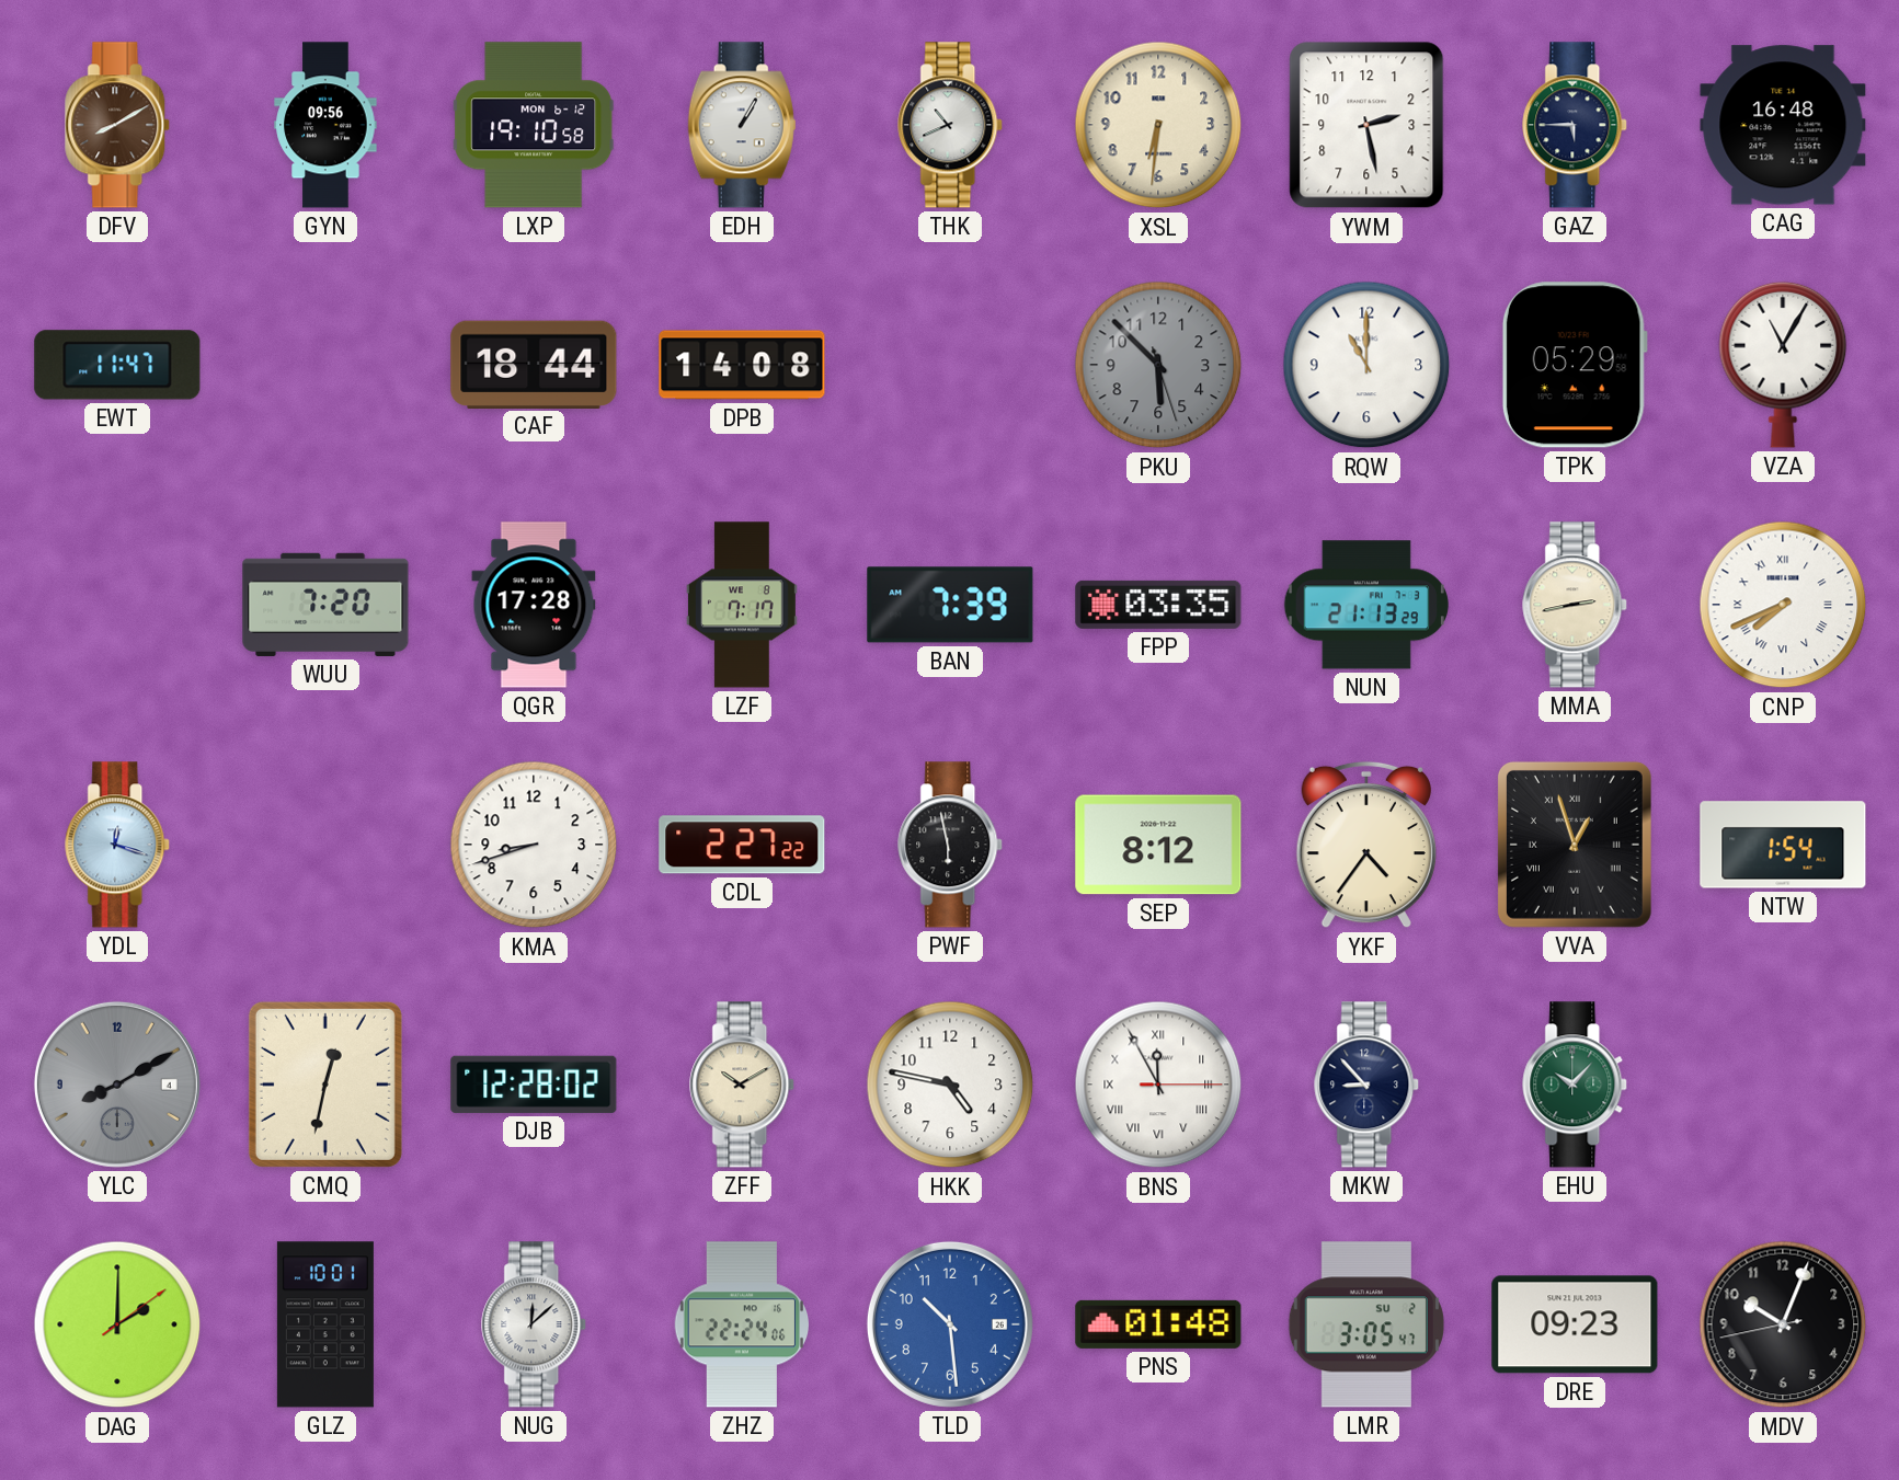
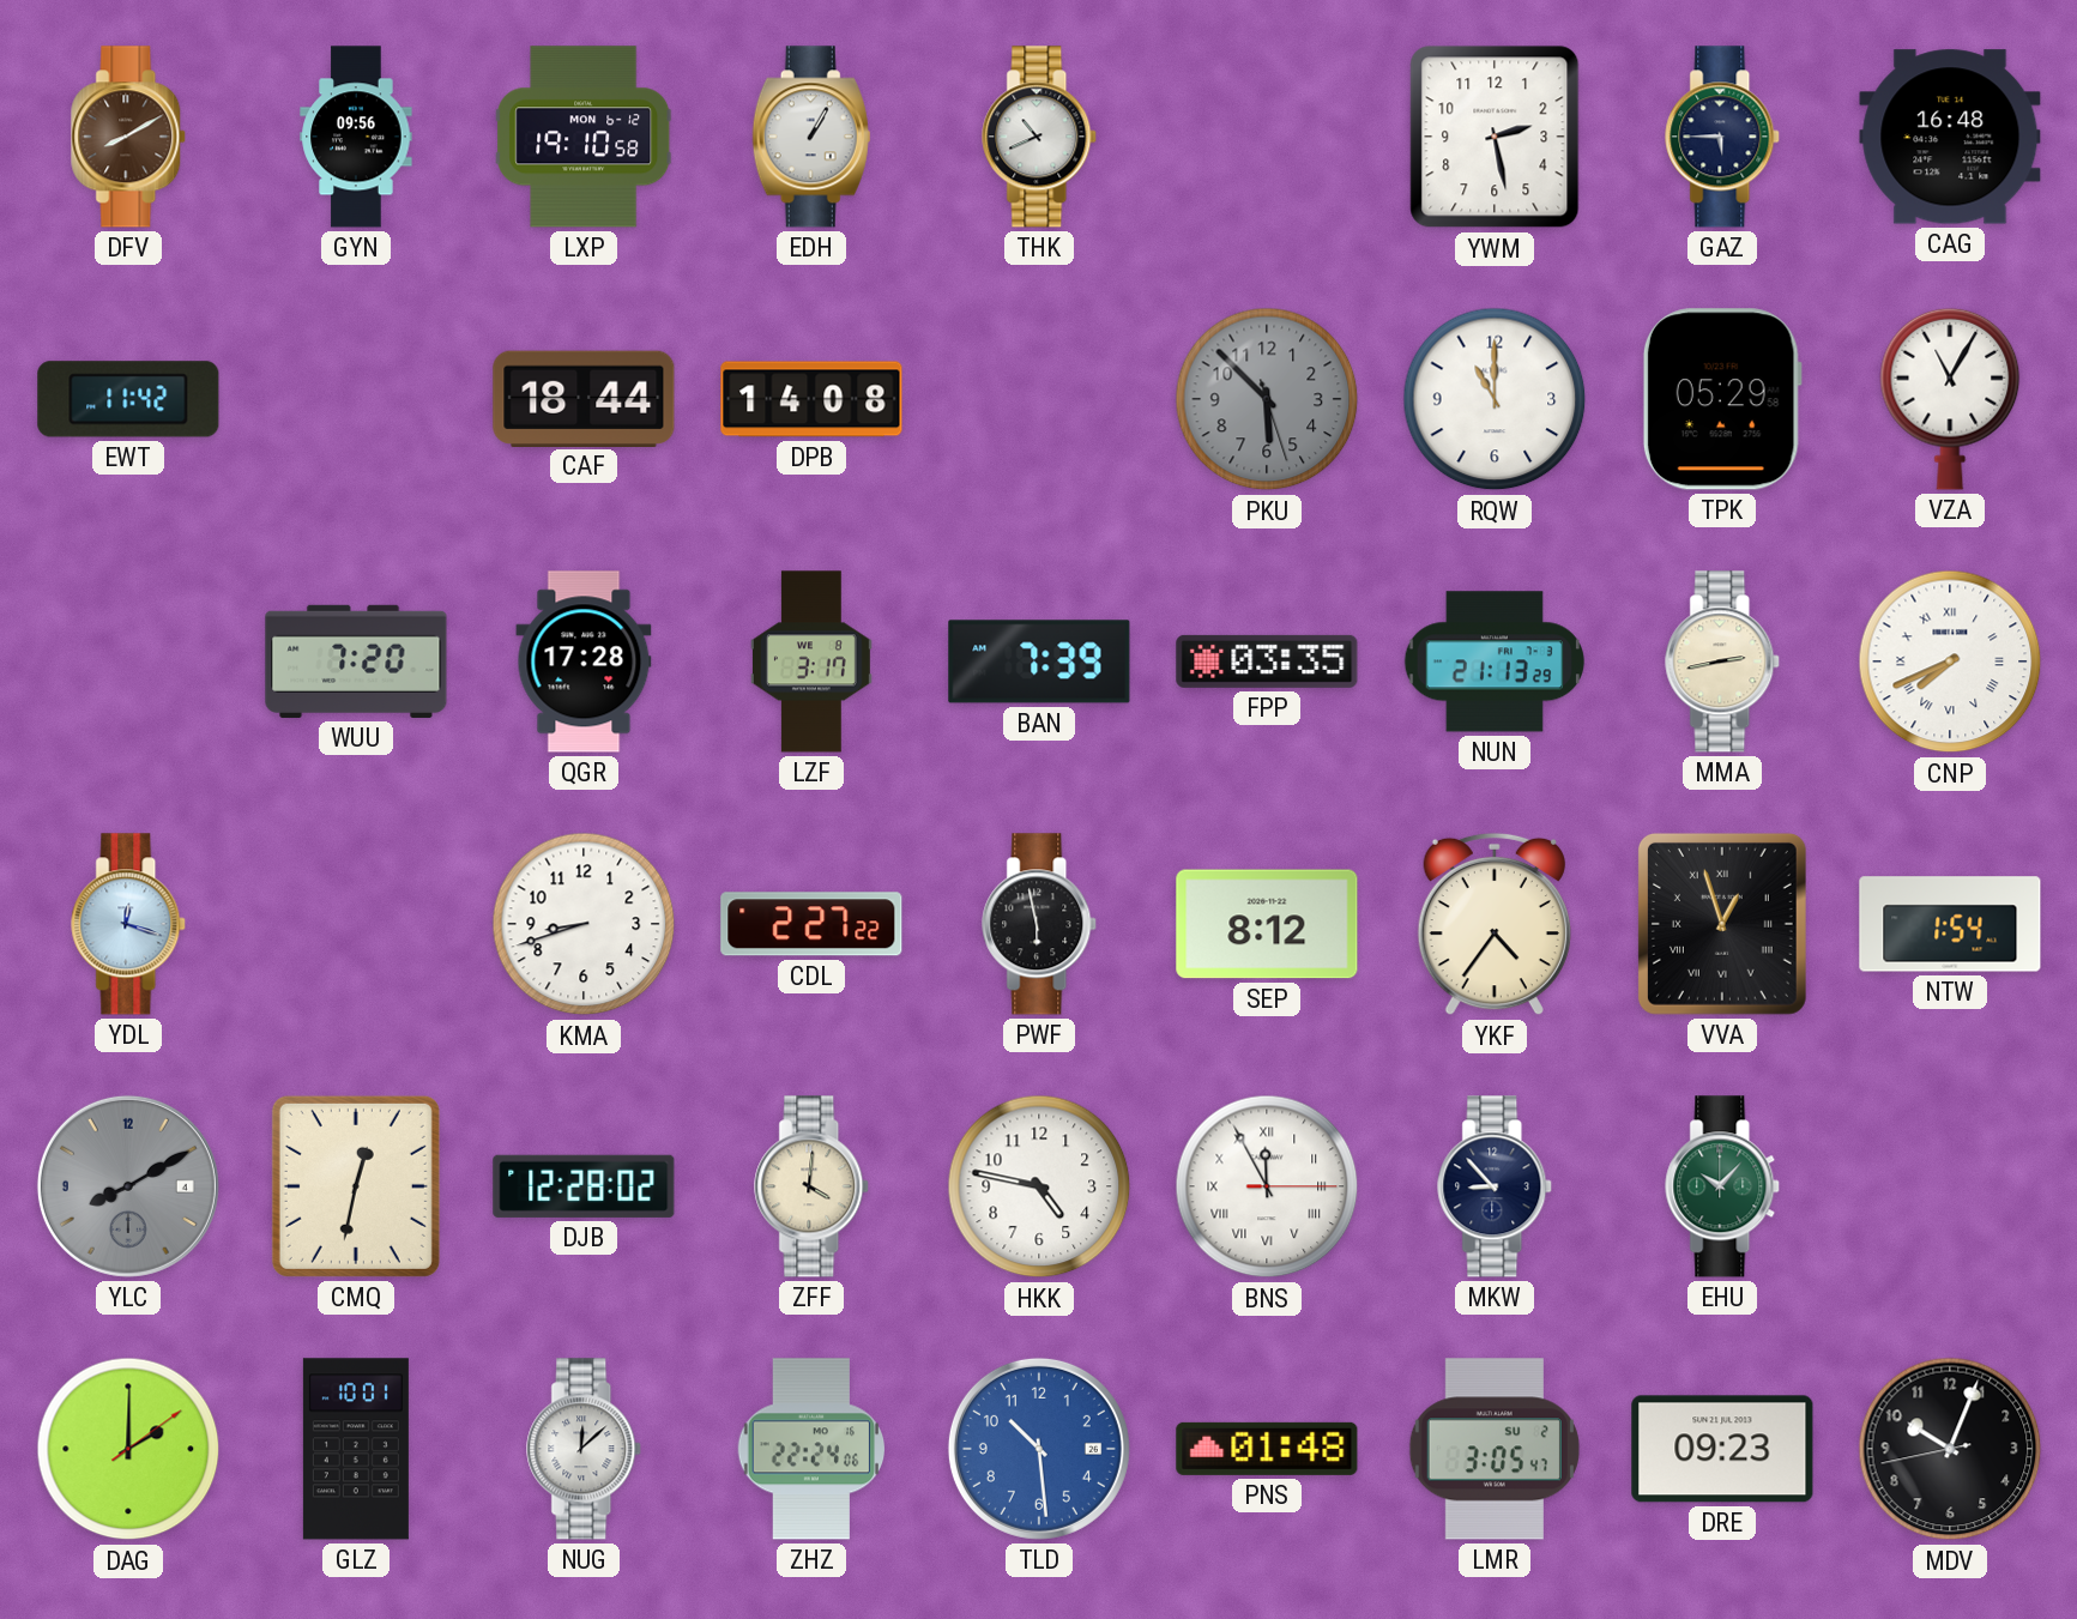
XSL: 6:31 -> none
EWT: 11:47 -> 11:42
LZF: 7:17 -> 3:17
ZFF: 10:10 -> 4:01
